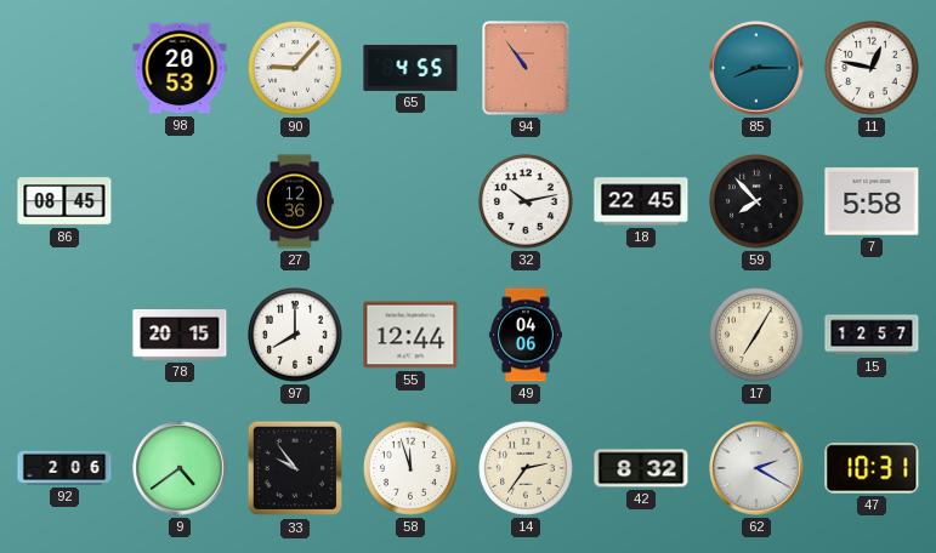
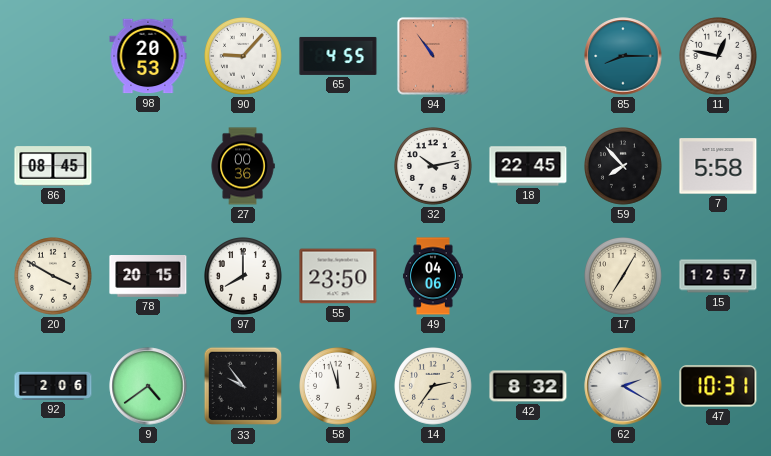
27: 12:36 -> 00:36
20: none -> 3:50
55: 12:44 -> 23:50
